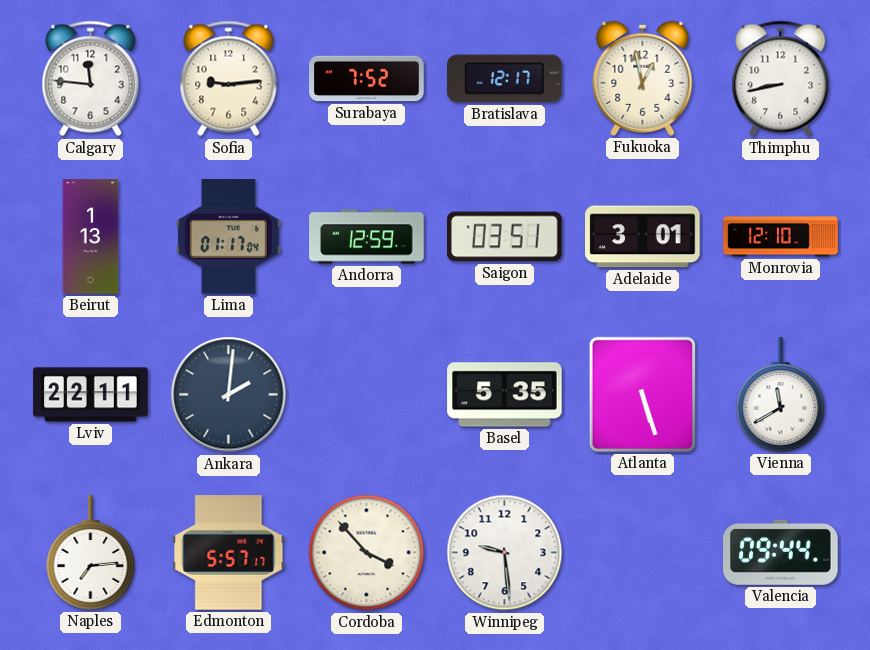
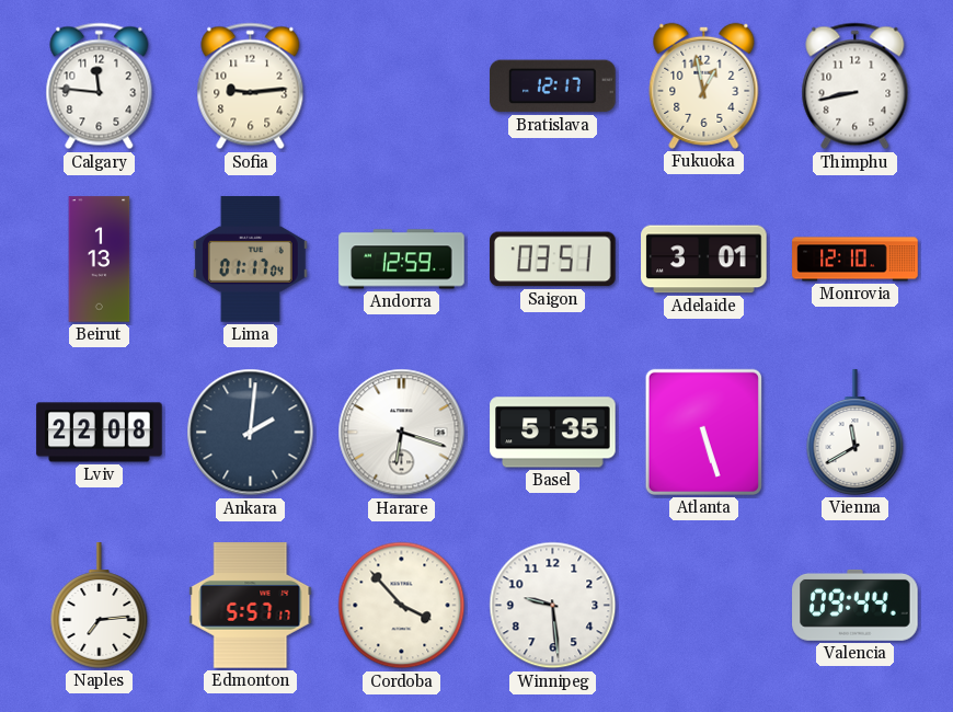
Surabaya: 7:52 -> none
Lviv: 22:11 -> 22:08
Harare: none -> 6:18
